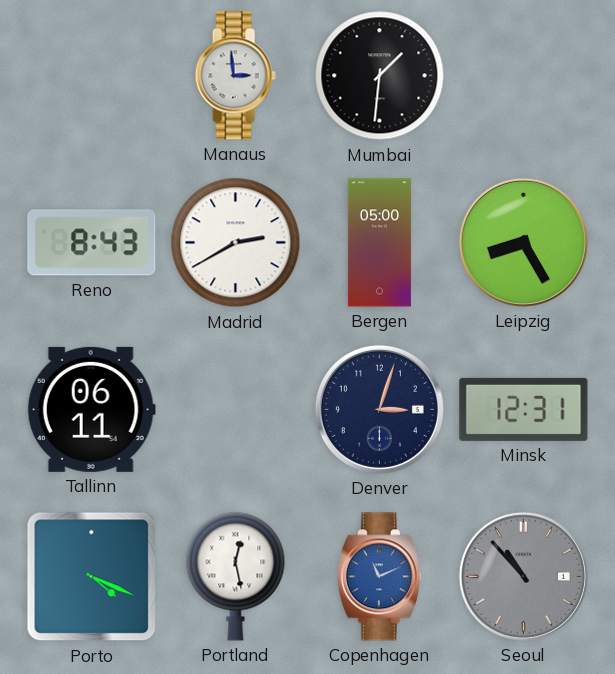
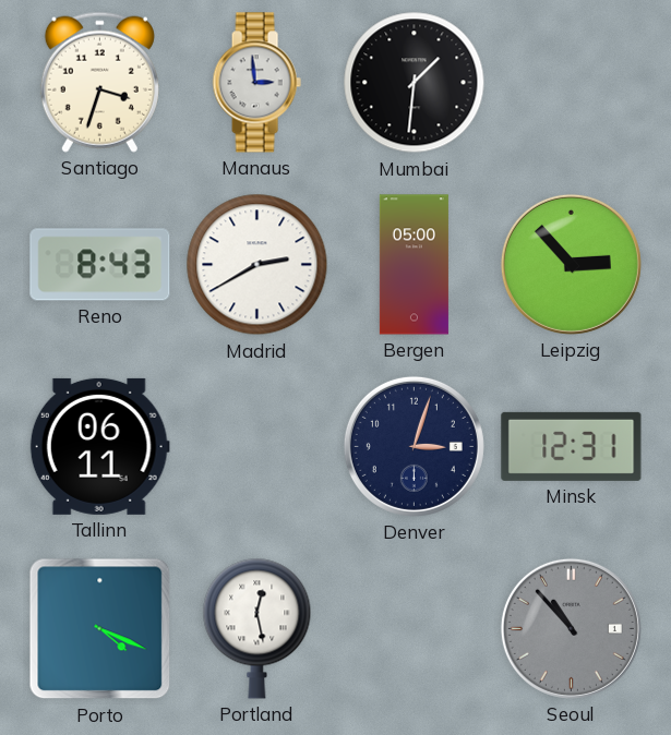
Santiago: none -> 3:33
Leipzig: 8:25 -> 2:53
Copenhagen: 11:11 -> none
